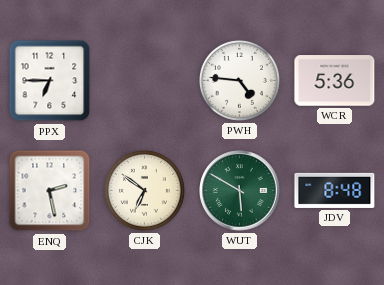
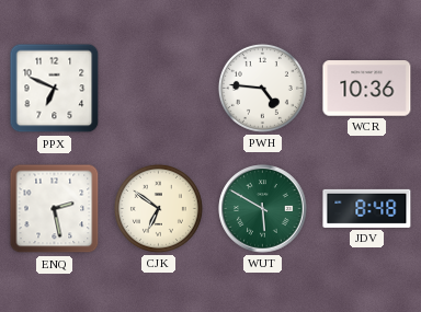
PPX: 6:45 -> 6:49
WCR: 5:36 -> 10:36
